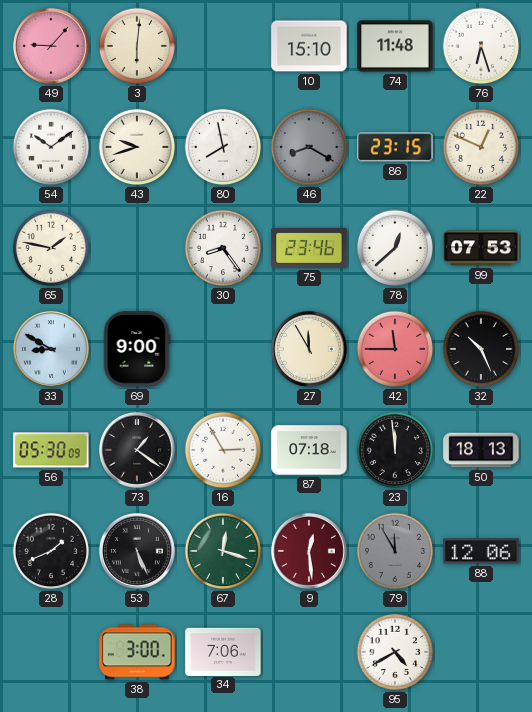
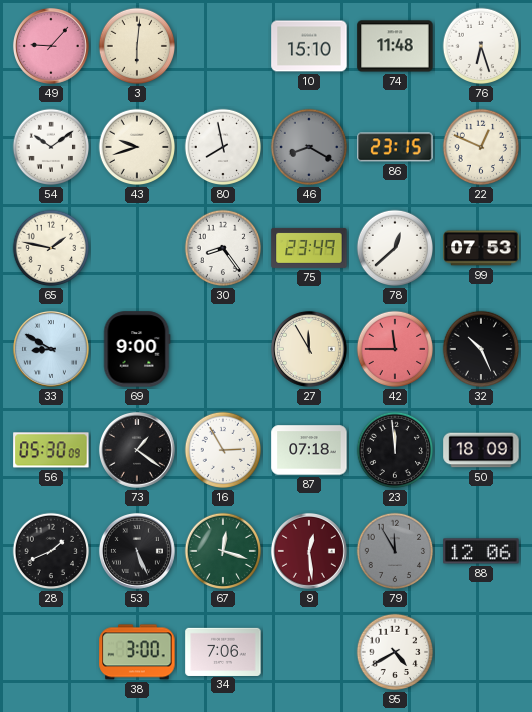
75: 23:46 -> 23:49
50: 18:13 -> 18:09
